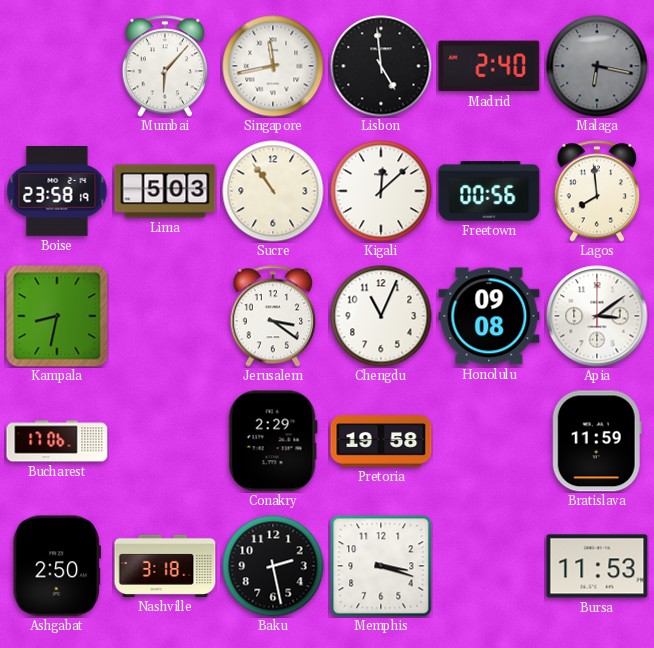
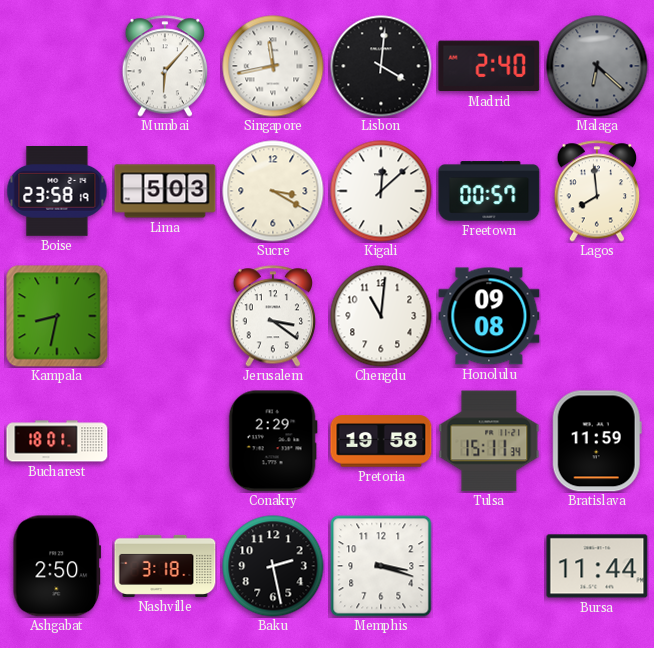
Lisbon: 4:59 -> 4:01
Malaga: 6:17 -> 6:22
Sucre: 10:54 -> 3:20
Freetown: 00:56 -> 00:57
Chengdu: 11:04 -> 11:01
Apia: 3:09 -> none
Bucharest: 17:06 -> 18:01
Tulsa: none -> 15:11
Bursa: 11:53 -> 11:44
